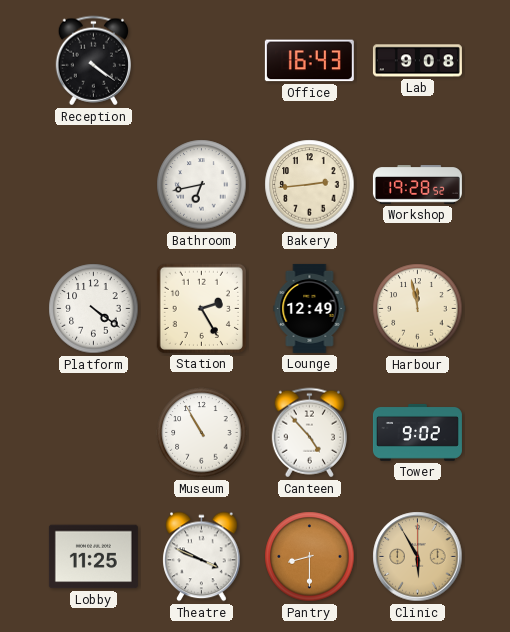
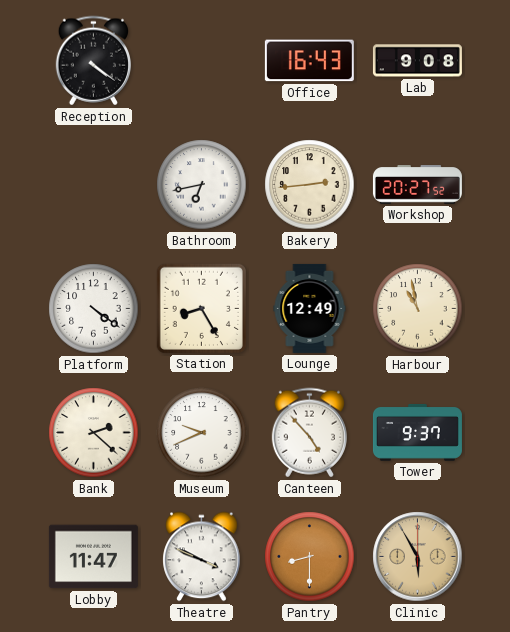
Workshop: 19:28 -> 20:27
Station: 2:25 -> 8:25
Harbour: 11:58 -> 10:58
Bank: none -> 2:22
Museum: 10:55 -> 9:41
Tower: 9:02 -> 9:37
Lobby: 11:25 -> 11:47
